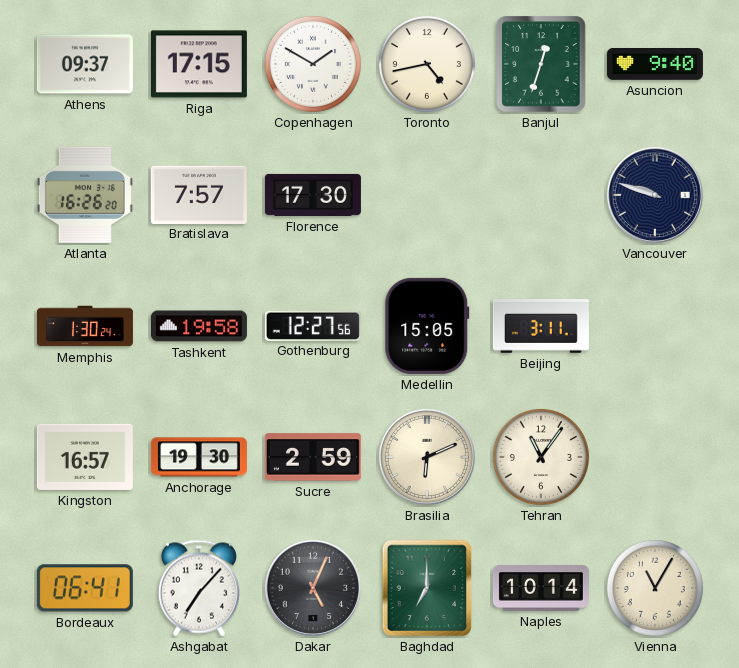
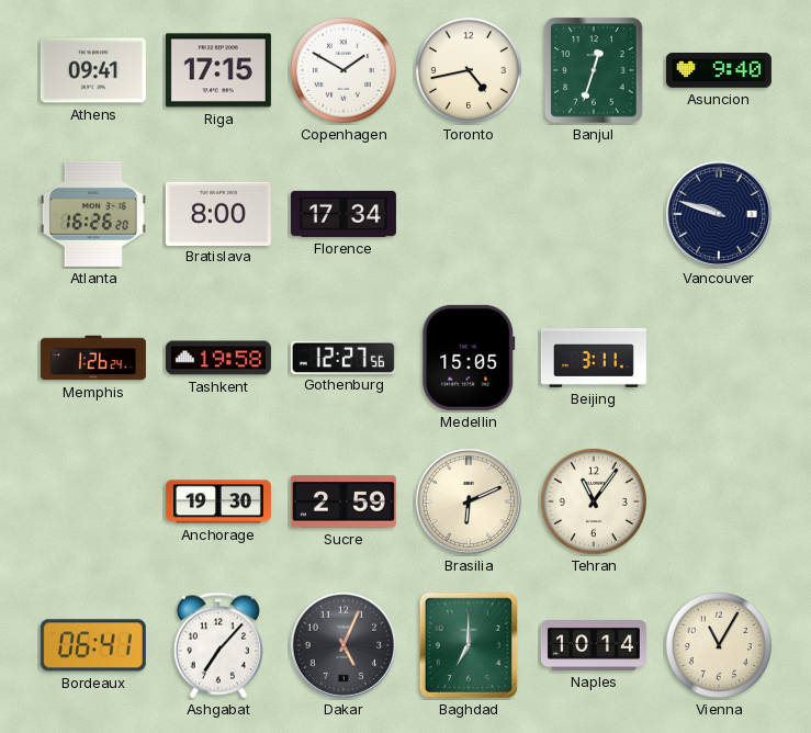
Athens: 09:37 -> 09:41
Bratislava: 7:57 -> 8:00
Florence: 17:30 -> 17:34
Memphis: 1:30 -> 1:26
Kingston: 16:57 -> none
